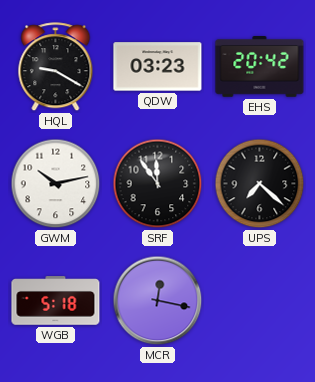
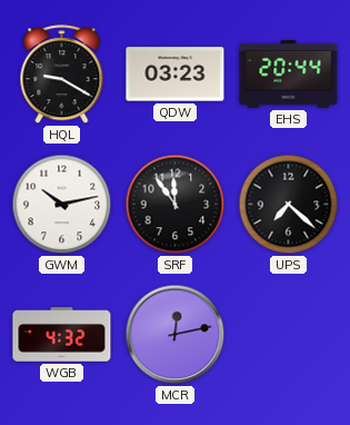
EHS: 20:42 -> 20:44
WGB: 5:18 -> 4:32
MCR: 12:17 -> 12:13
